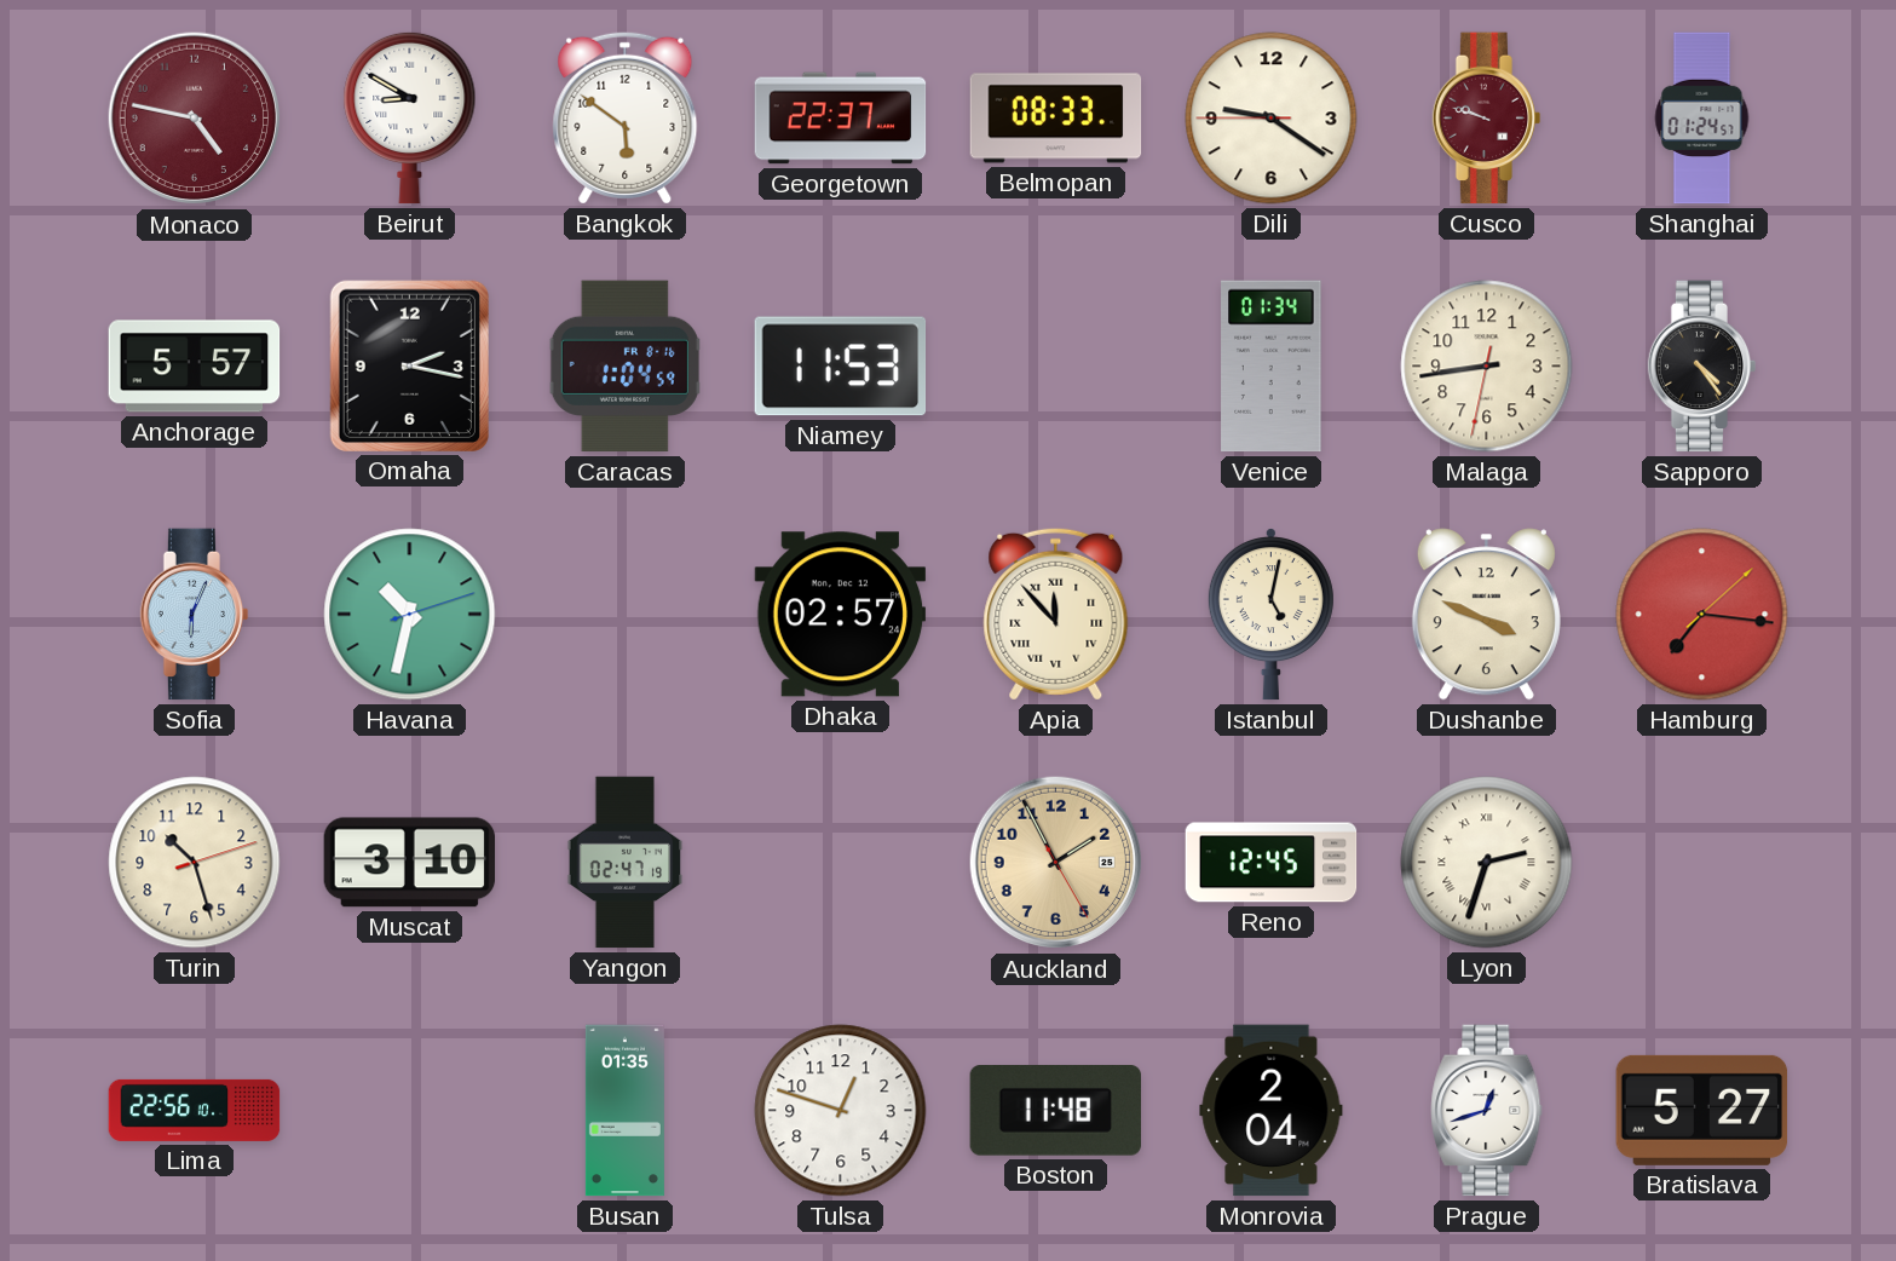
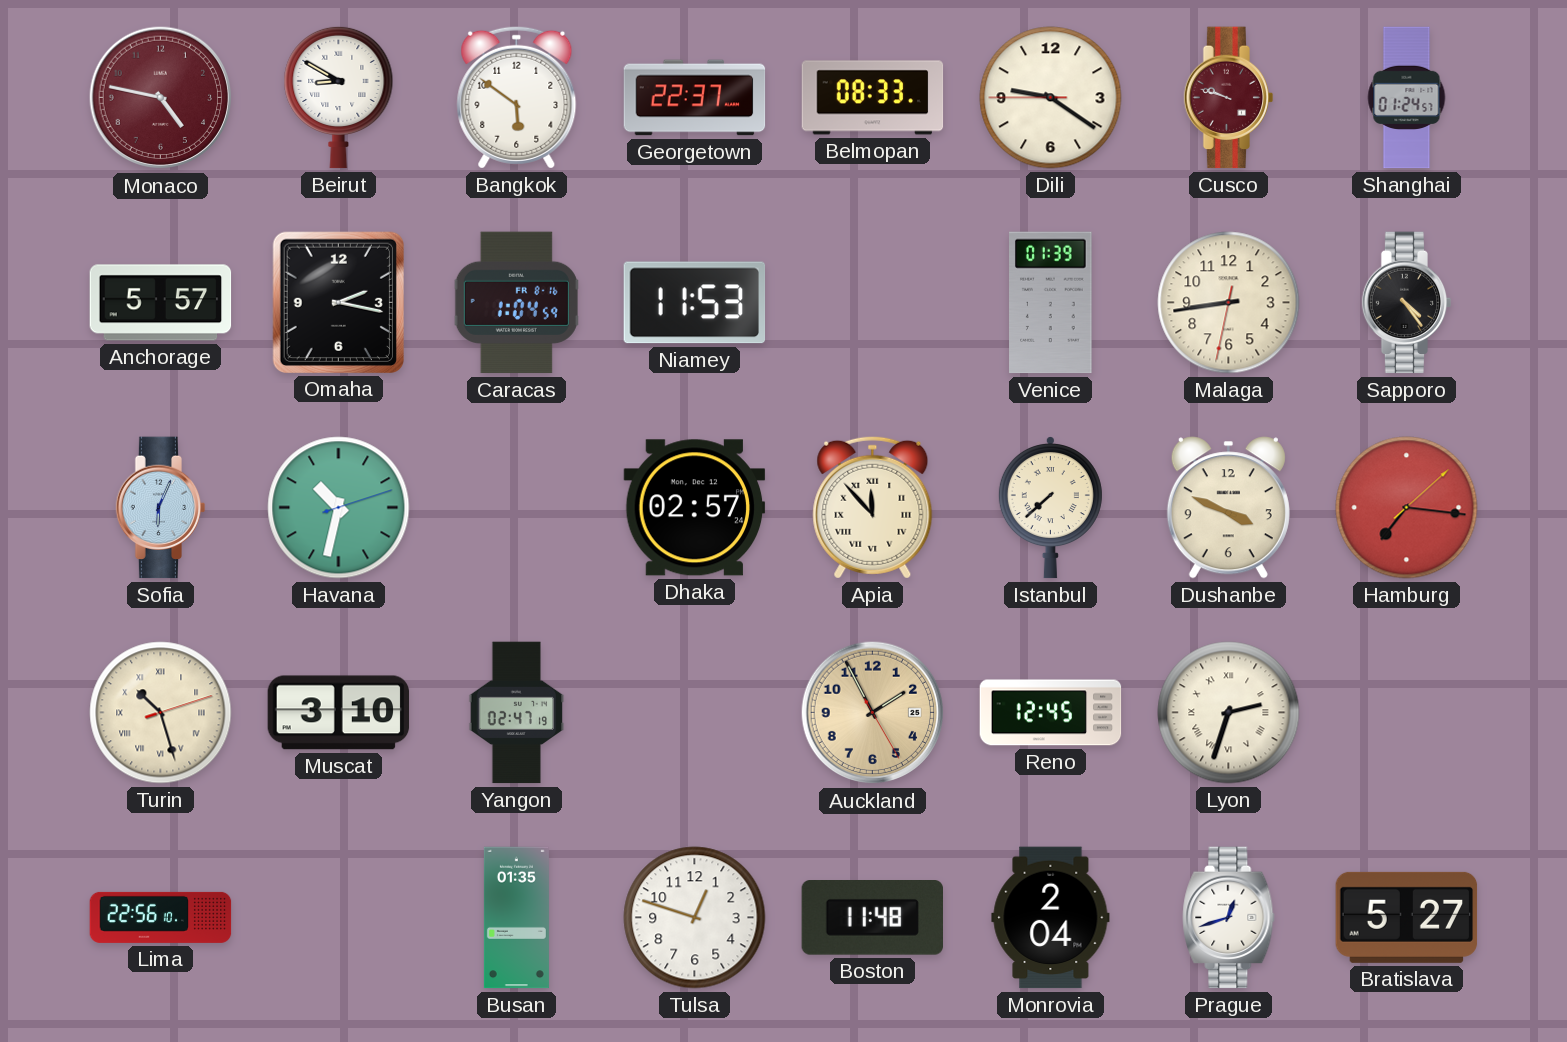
Venice: 01:34 -> 01:39
Istanbul: 5:02 -> 7:38
Turin numerals: Arabic -> Roman
